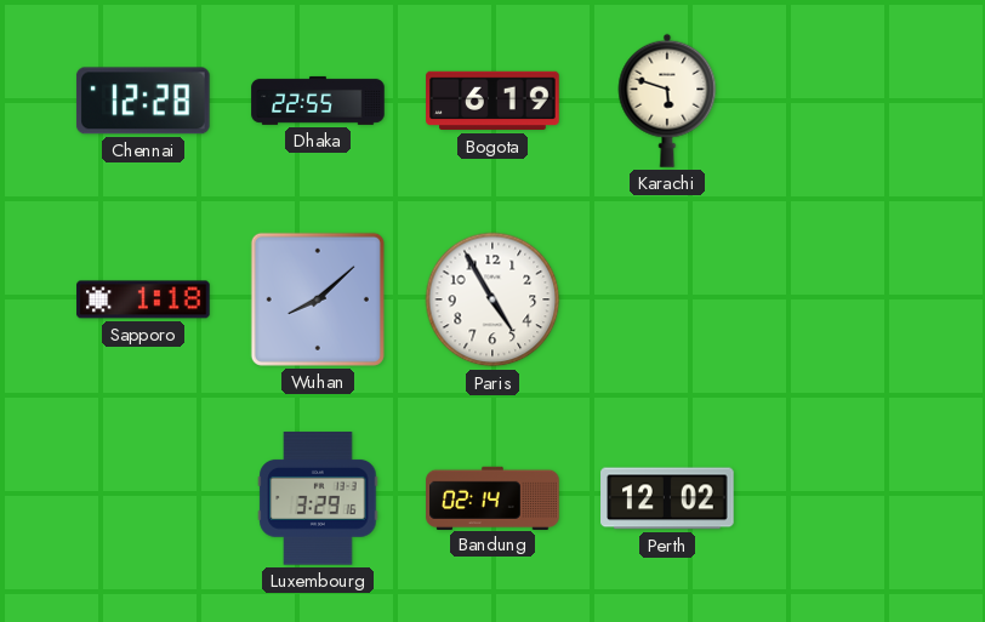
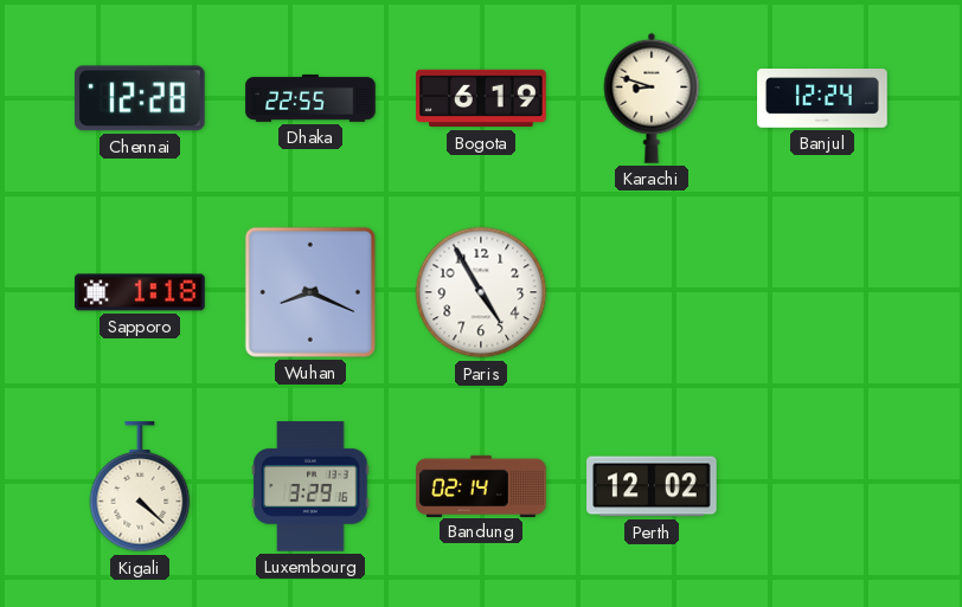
Karachi: 5:48 -> 8:48
Banjul: none -> 12:24
Wuhan: 8:08 -> 8:19
Kigali: none -> 4:22
